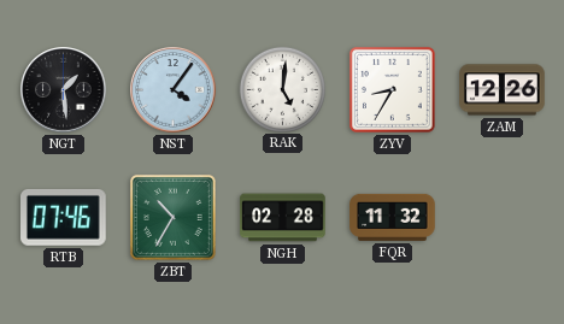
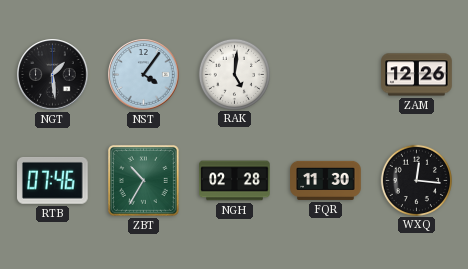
ZYV: 8:35 -> none
FQR: 11:32 -> 11:30
WXQ: none -> 12:16
